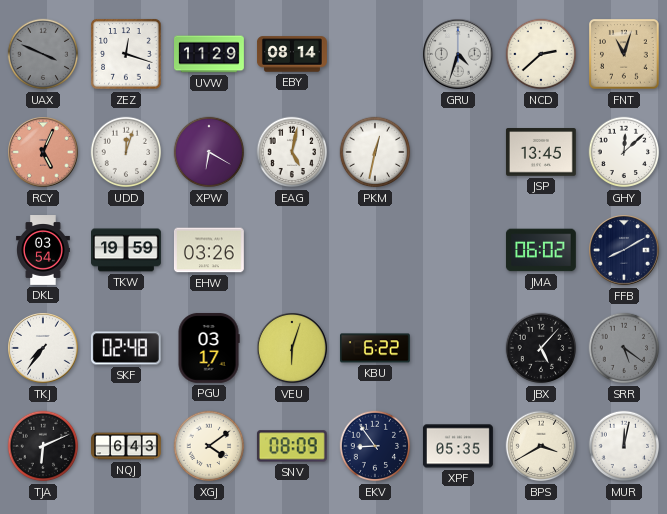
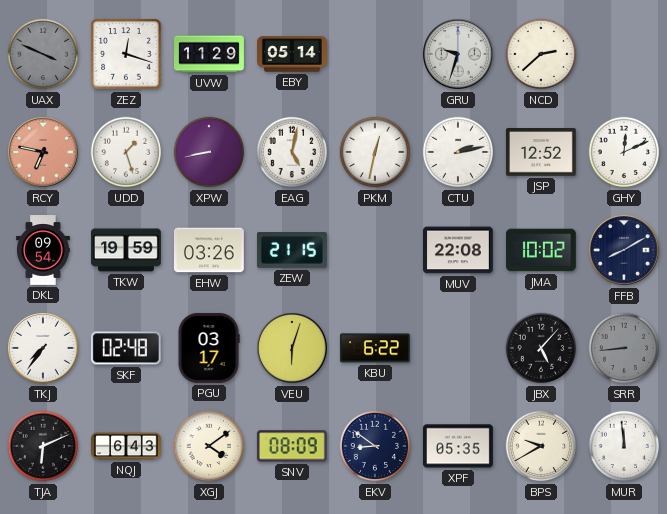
EBY: 08:14 -> 05:14
GRU: 4:33 -> 9:33
FNT: 11:03 -> none
RCY: 5:04 -> 6:47
UDD: 12:03 -> 1:27
XPW: 6:20 -> 8:43
CTU: none -> 2:13
JSP: 13:45 -> 12:52
GHY: 12:08 -> 12:11
DKL: 03:54 -> 09:54
ZEW: none -> 21:15
MUV: none -> 22:08
JMA: 06:02 -> 10:02
SRR: 5:21 -> 8:44
EKV: 8:54 -> 8:51
BPS: 3:40 -> 9:40
MUR: 12:02 -> 11:59
